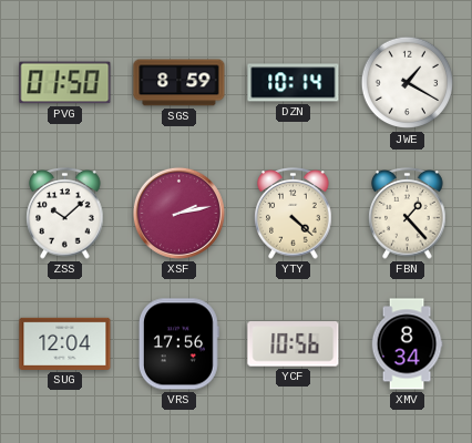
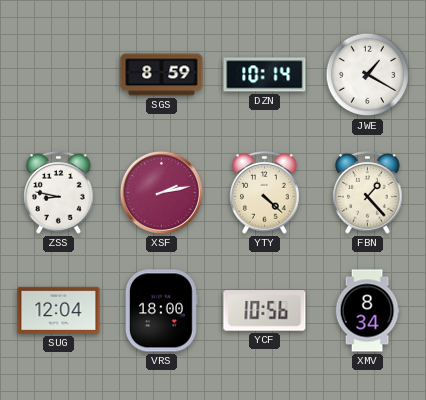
PVG: 01:50 -> none
ZSS: 10:08 -> 8:47
VRS: 17:56 -> 18:00
